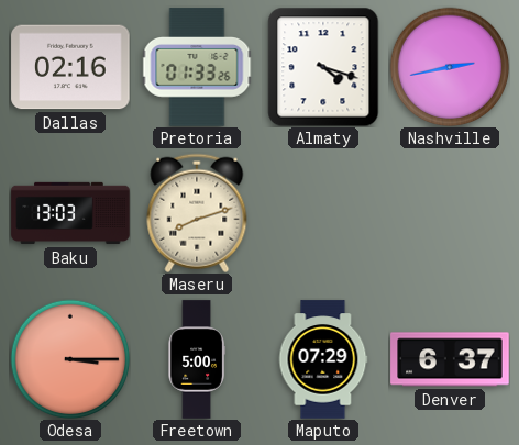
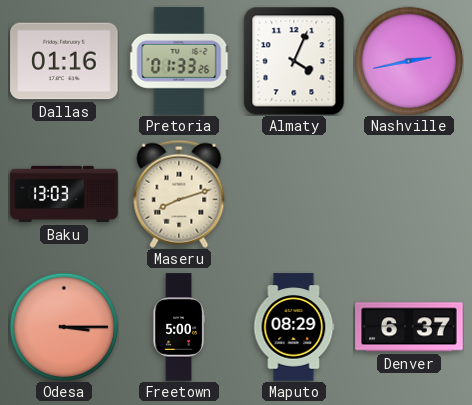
Dallas: 02:16 -> 01:16
Almaty: 4:18 -> 4:04
Maputo: 07:29 -> 08:29
